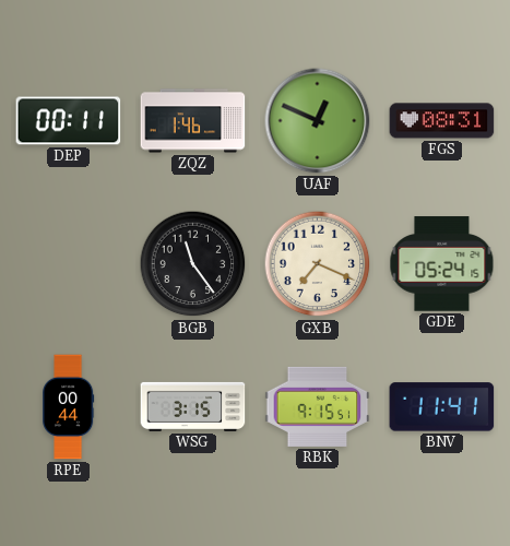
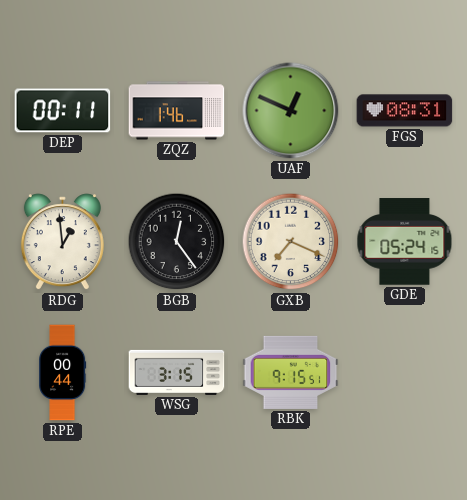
RDG: none -> 12:59
BGB: 11:24 -> 12:24
BNV: 11:41 -> none
